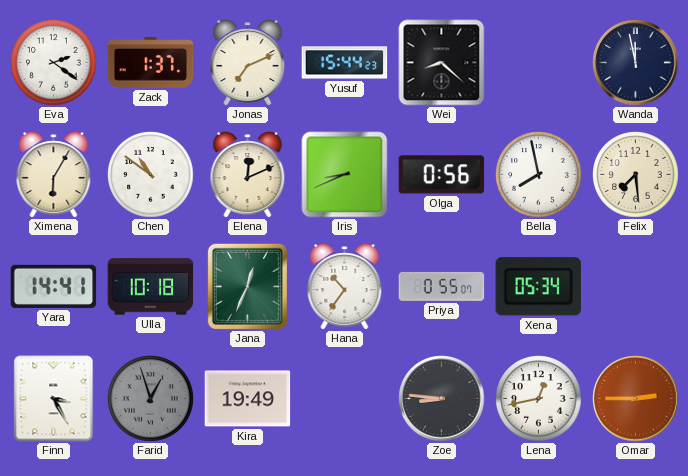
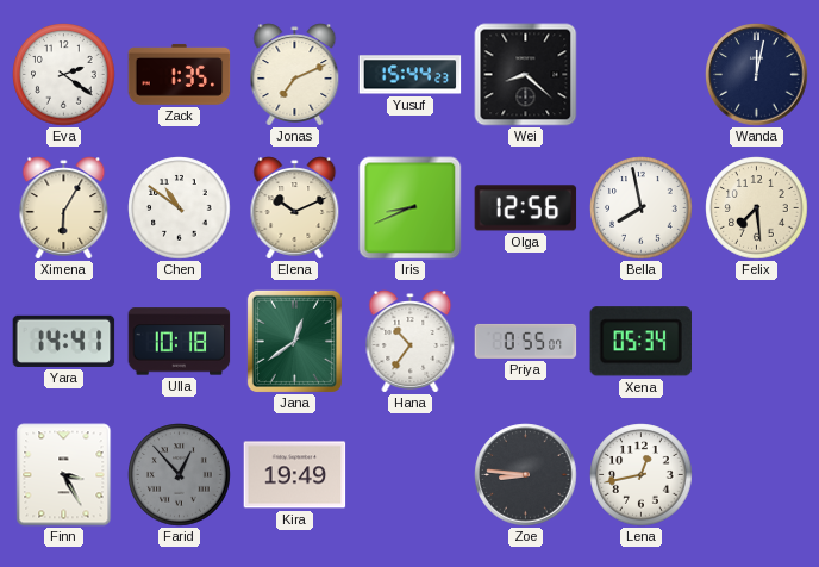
Zack: 1:37 -> 1:35
Wanda: 11:58 -> 12:02
Elena: 12:11 -> 10:11
Olga: 0:56 -> 12:56
Jana: 12:34 -> 12:39
Farid: 12:57 -> 12:53
Omar: 2:45 -> none
